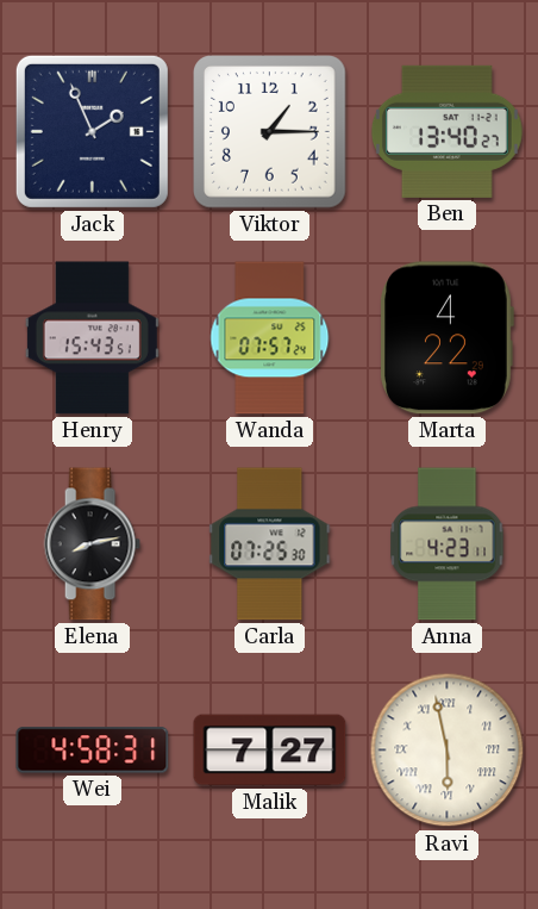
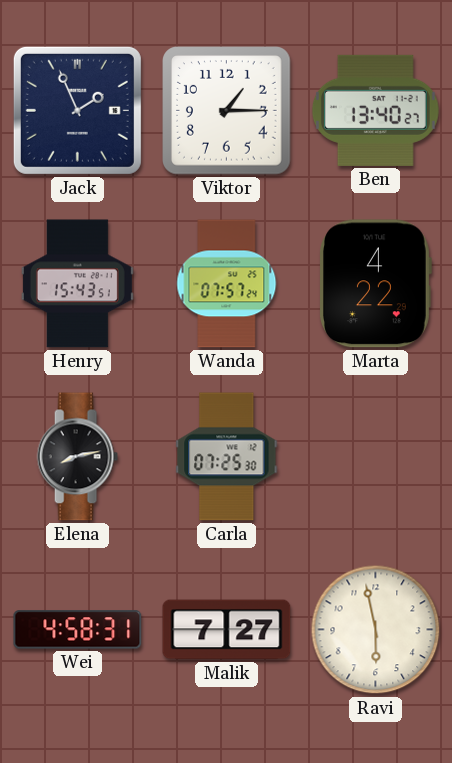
Anna: 4:23 -> none
Ravi numerals: Roman -> Arabic
